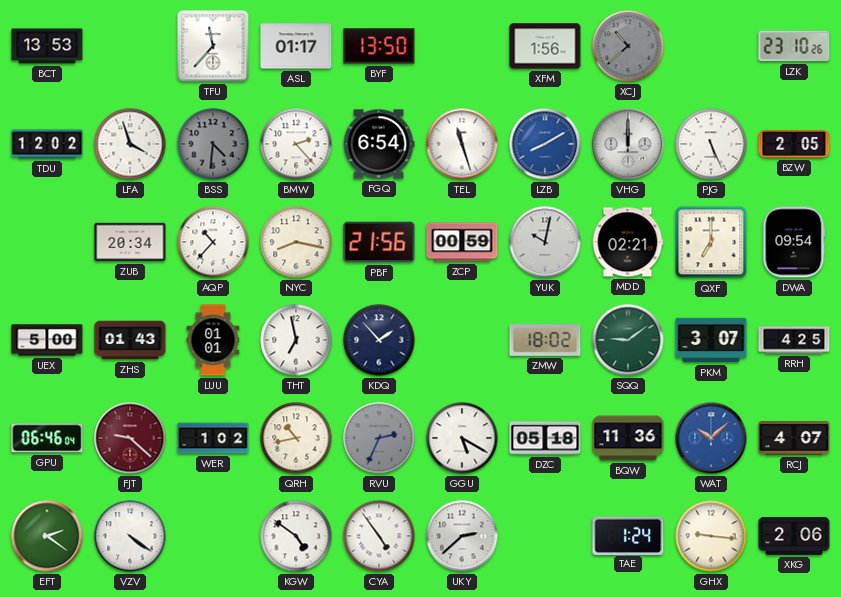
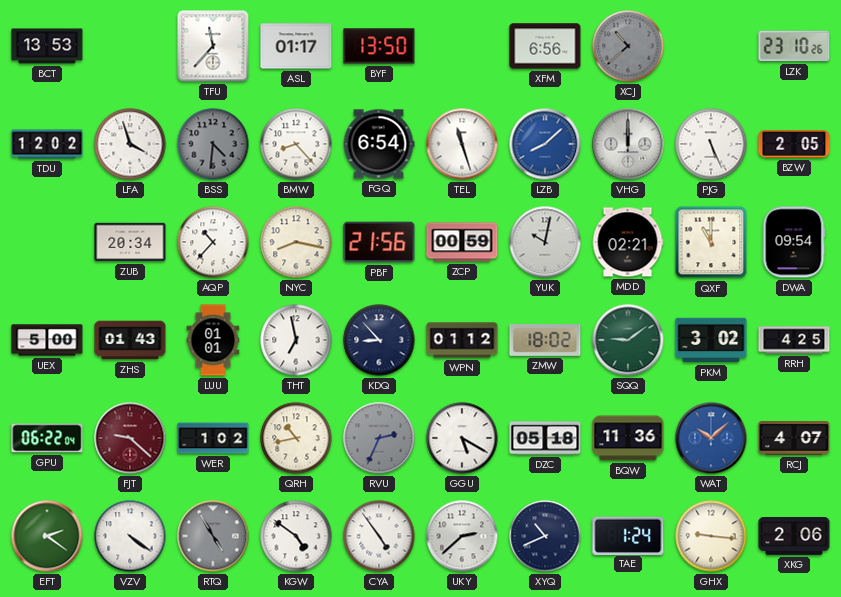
XFM: 1:56 -> 6:56
BMW: 2:23 -> 8:23
LZB: 8:10 -> 8:08
QXF: 7:00 -> 11:00
KDQ: 1:53 -> 8:53
WPN: none -> 01:12
PKM: 3:07 -> 3:02
GPU: 06:46 -> 06:22
RTQ: none -> 4:55
XYQ: none -> 10:41
